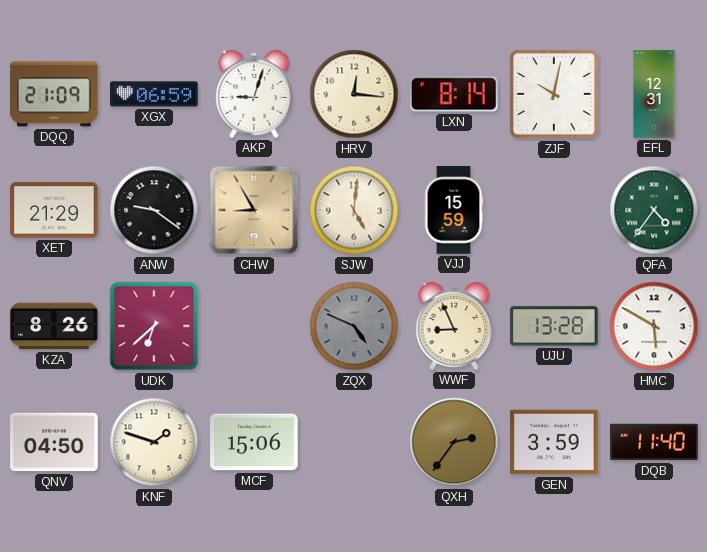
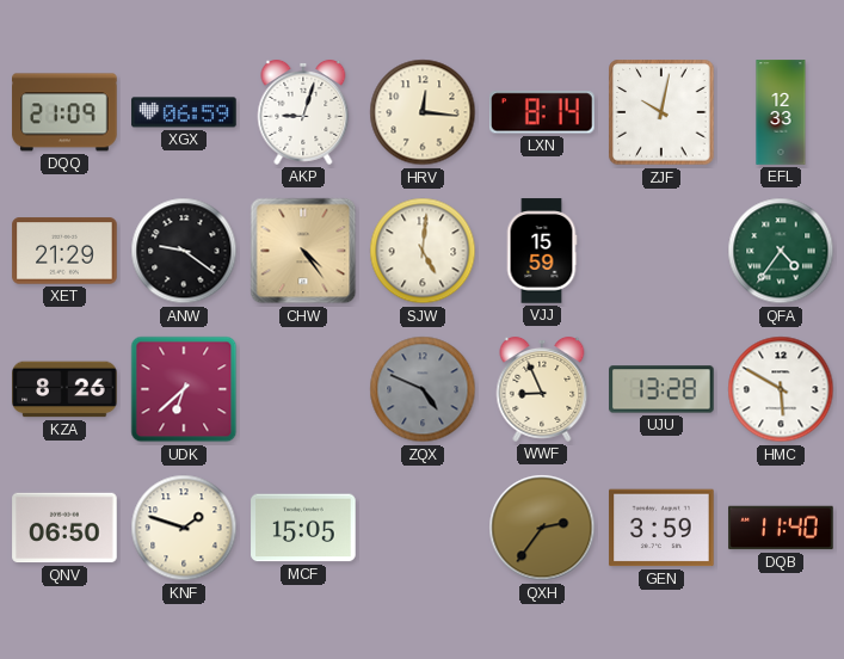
EFL: 12:31 -> 12:33
CHW: 8:55 -> 4:24
QNV: 04:50 -> 06:50
MCF: 15:06 -> 15:05
